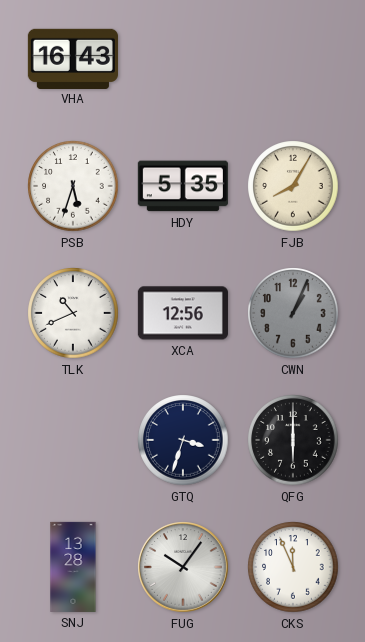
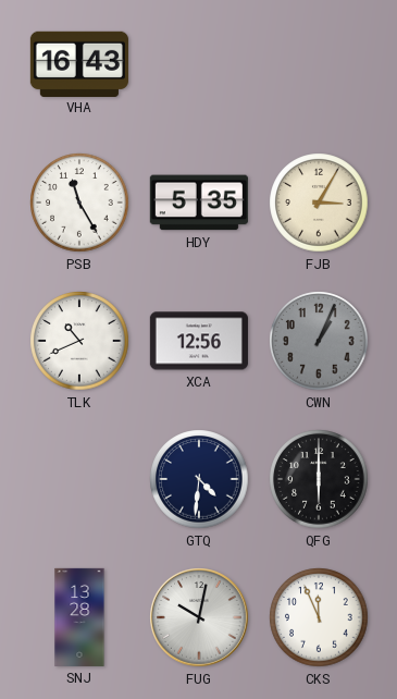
PSB: 5:33 -> 11:25
FJB: 8:05 -> 3:05
GTQ: 3:33 -> 4:31
FUG: 10:06 -> 10:02
